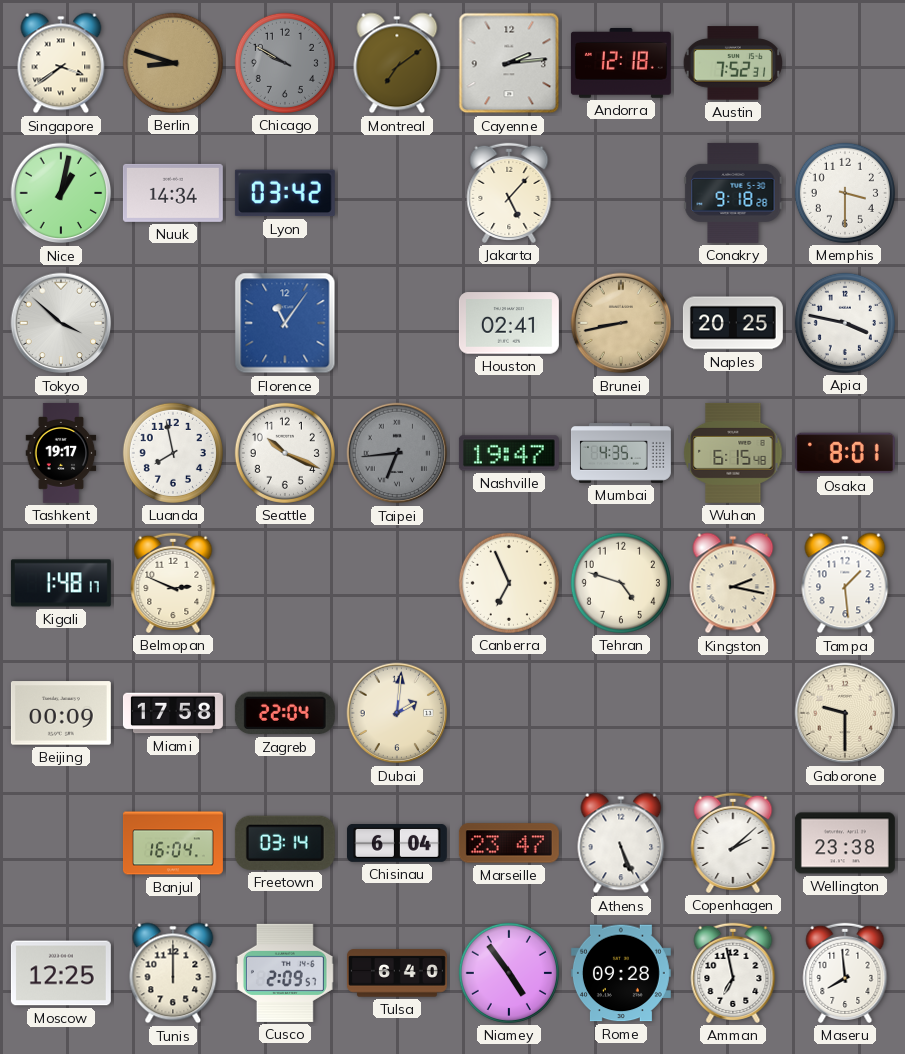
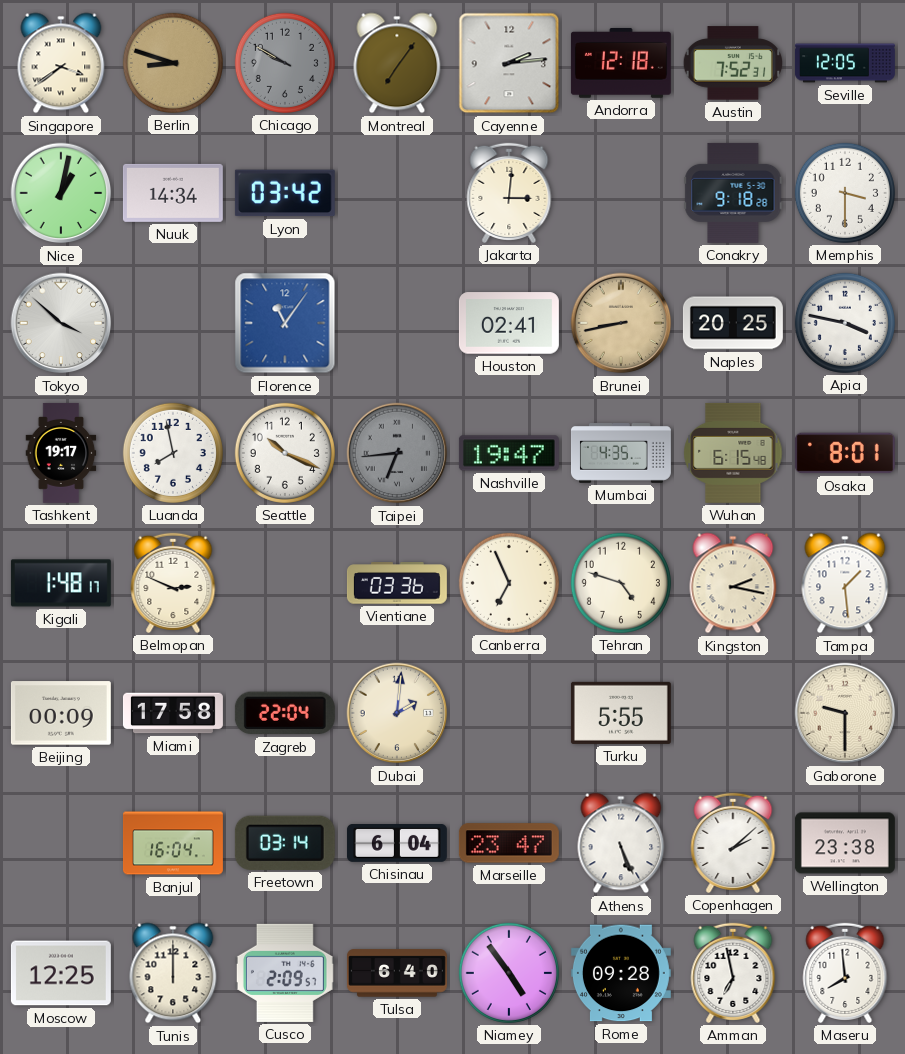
Montreal: 7:09 -> 7:06
Seville: none -> 12:05
Jakarta: 5:07 -> 3:01
Vientiane: none -> 03:36
Turku: none -> 5:55
